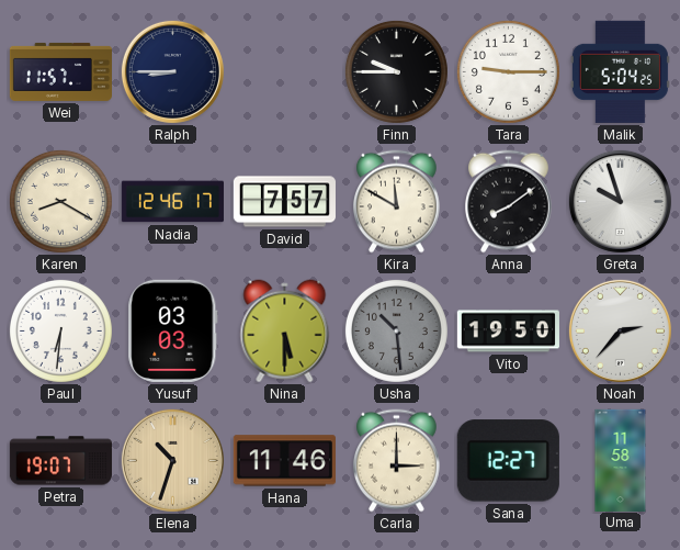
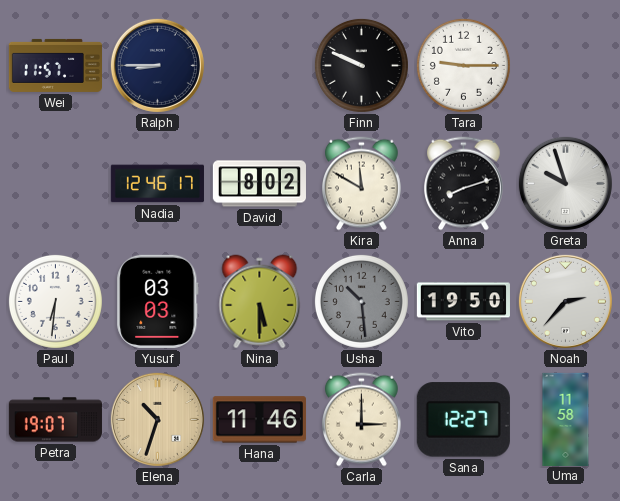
Finn: 9:45 -> 9:49
Malik: 5:04 -> none
Karen: 8:20 -> none
David: 7:57 -> 8:02
Anna: 8:09 -> 8:12
